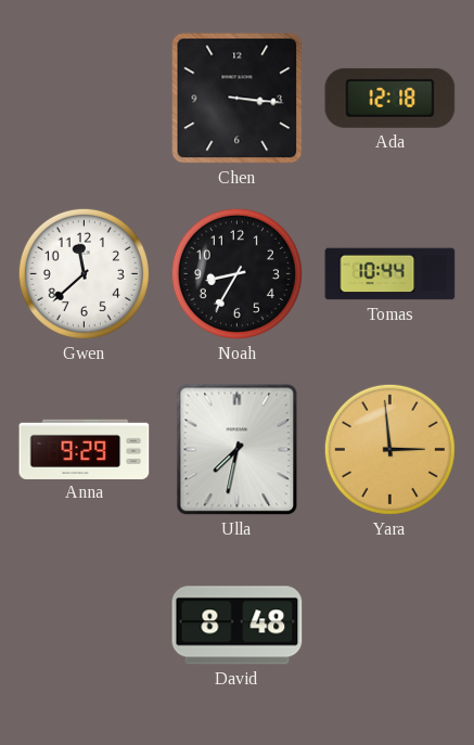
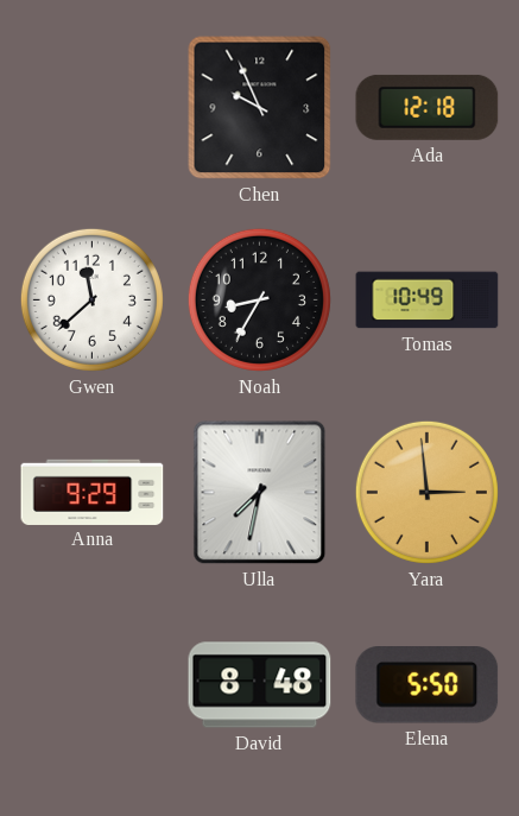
Chen: 3:16 -> 9:56
Tomas: 10:44 -> 10:49
Elena: none -> 5:50
